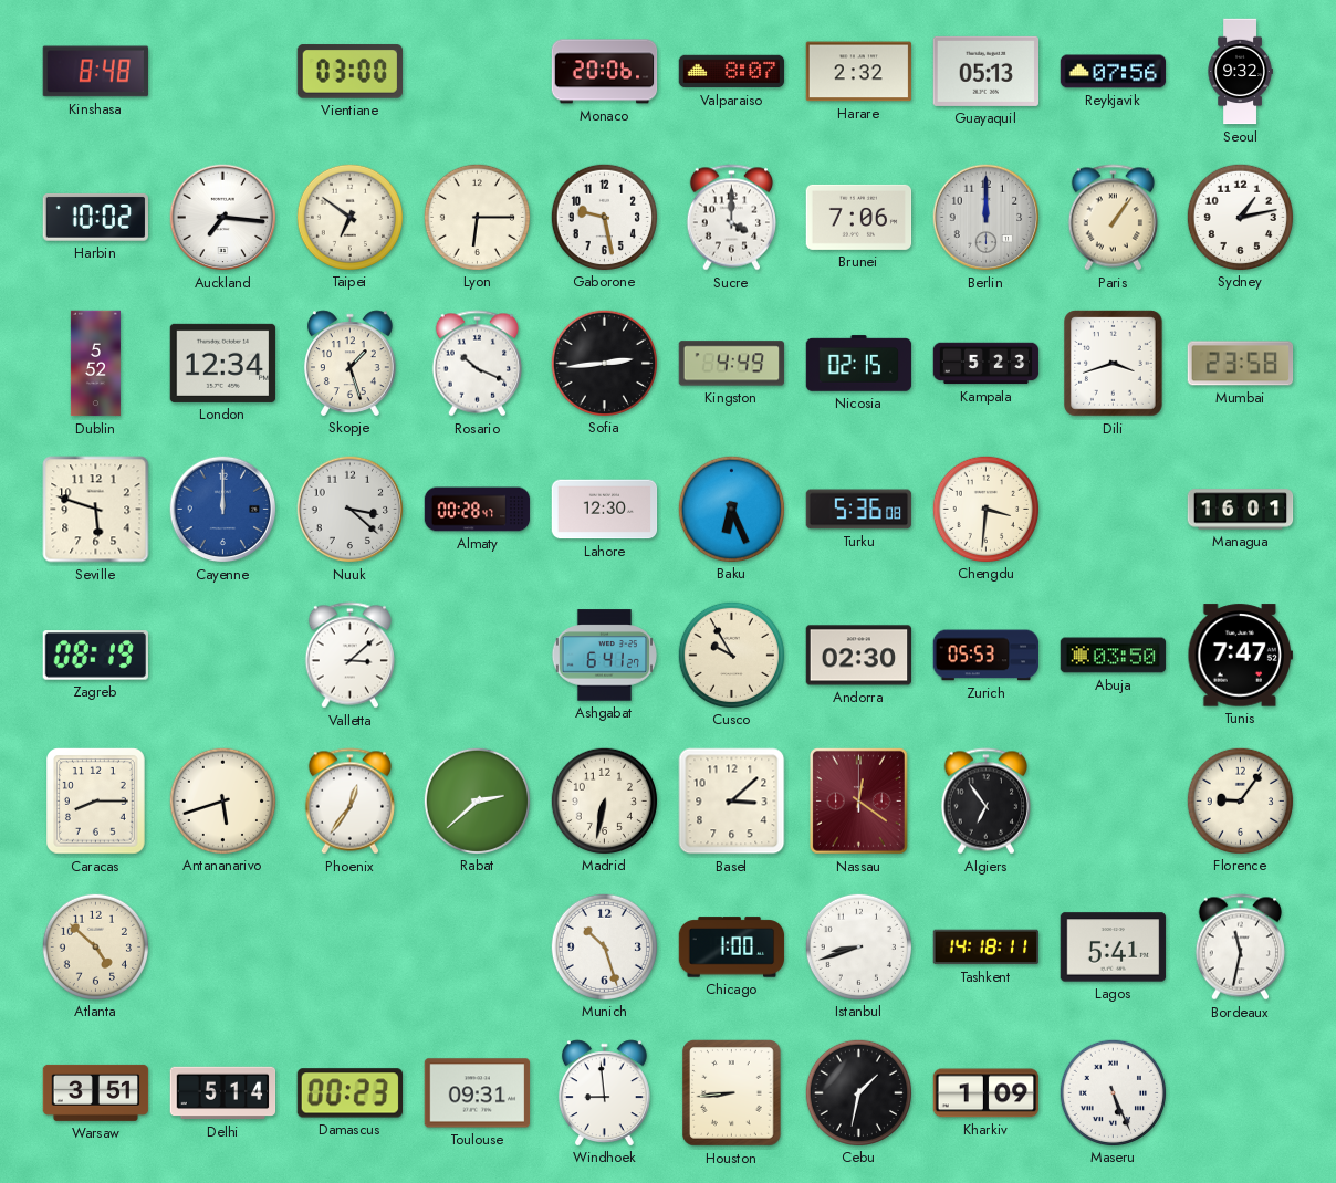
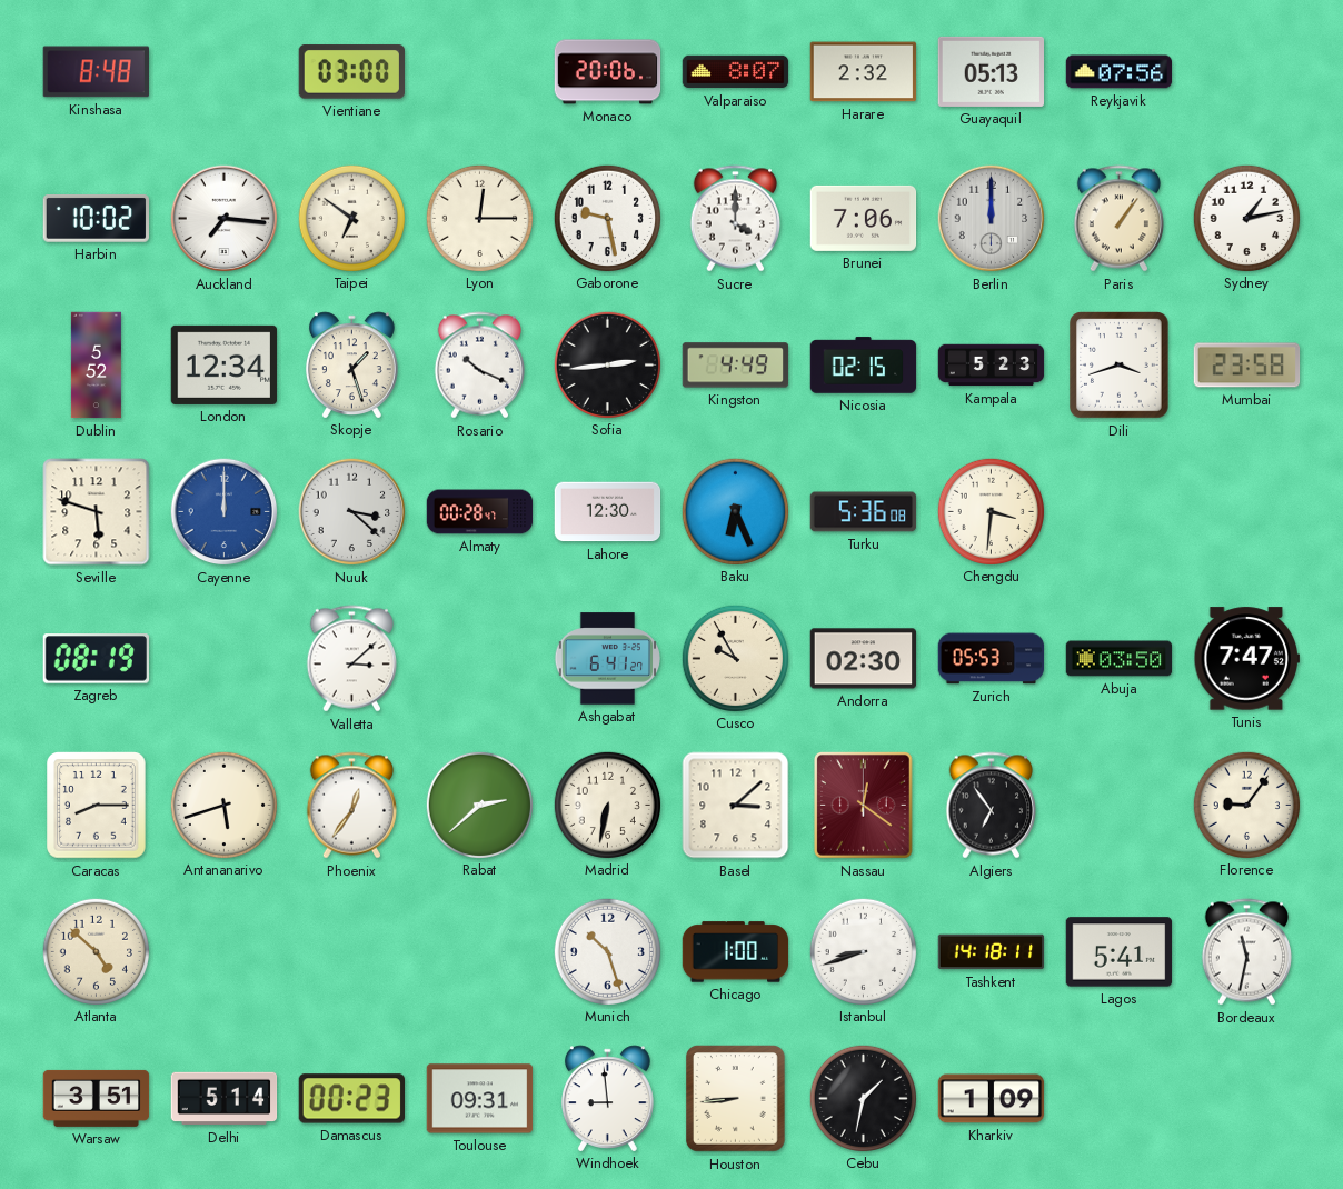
Seoul: 9:32 -> none
Lyon: 6:15 -> 12:15
Managua: 16:01 -> none
Maseru: 5:26 -> none
